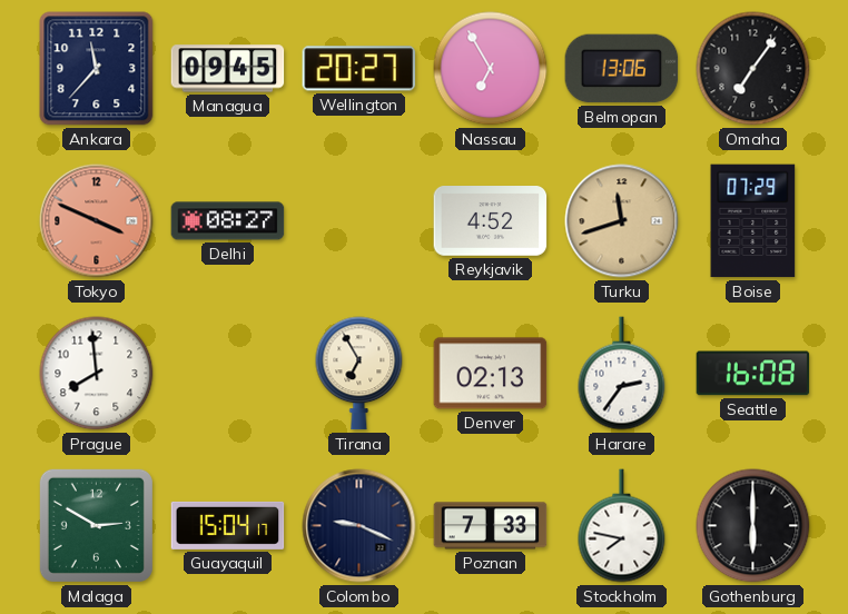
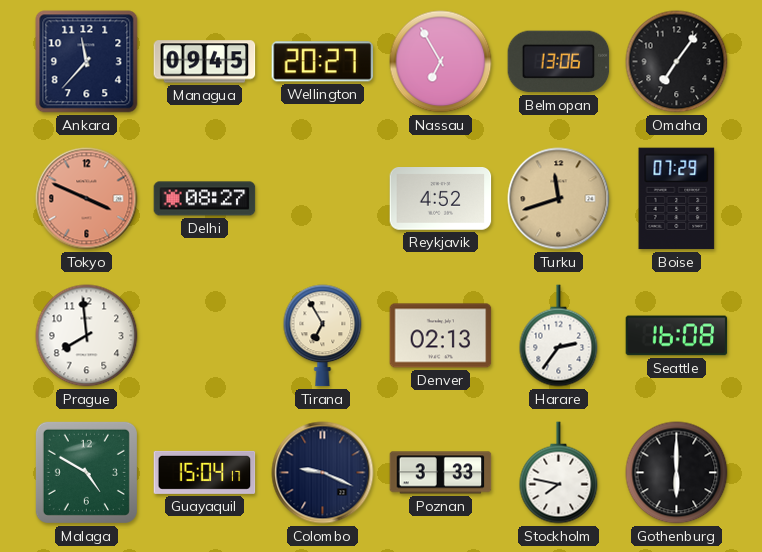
Malaga: 2:50 -> 4:50
Poznan: 7:33 -> 3:33
